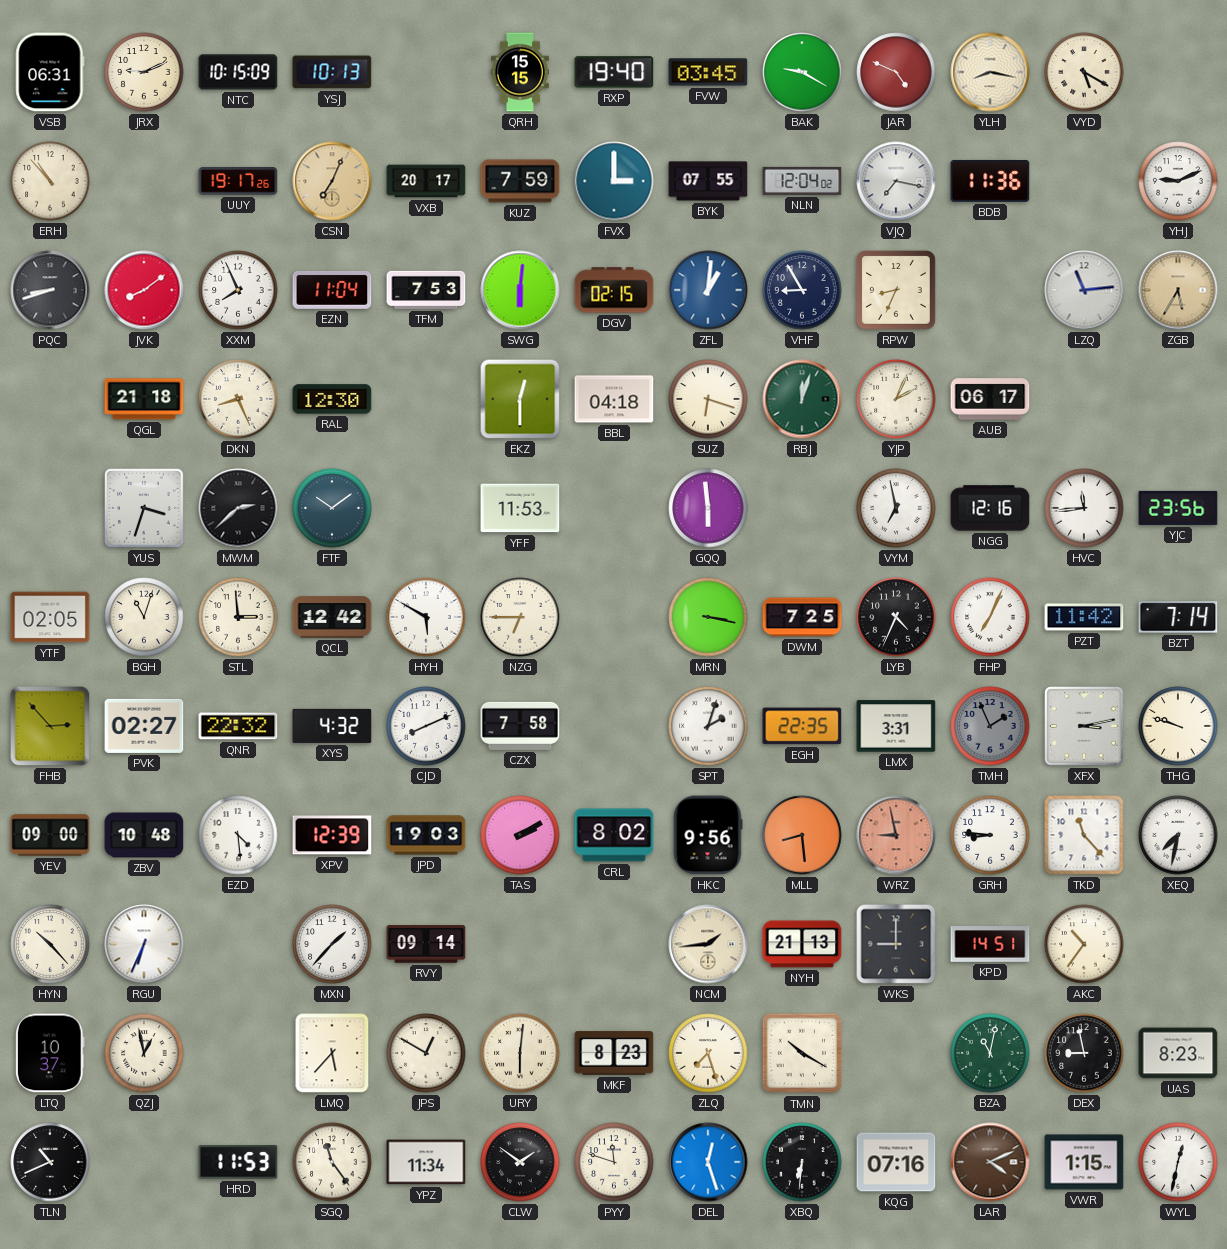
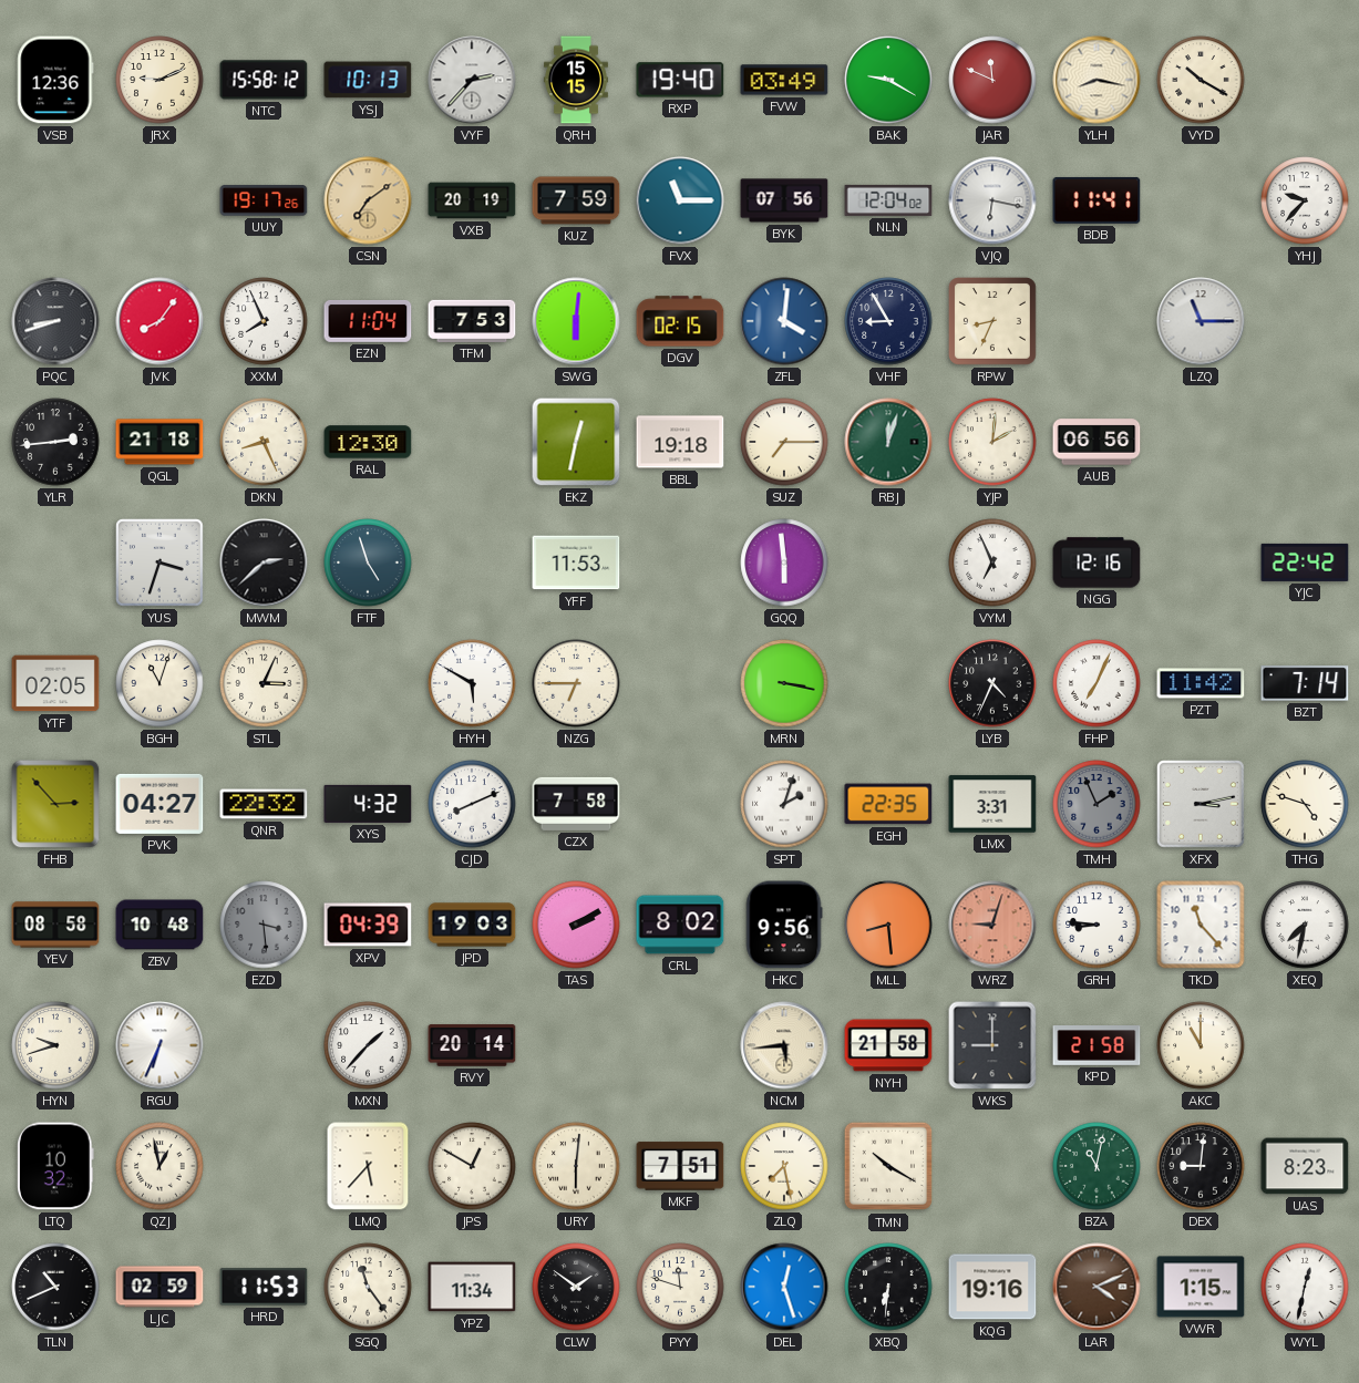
VSB: 06:31 -> 12:36
NTC: 10:15 -> 15:58
VYF: none -> 2:37
FVW: 03:45 -> 03:49
JAR: 4:49 -> 11:49
VYD: 5:20 -> 10:20
ERH: 10:53 -> none
CSN: 7:04 -> 7:09
VXB: 20:17 -> 20:19
FVX: 3:00 -> 11:15
BYK: 07:55 -> 07:56
VJQ: 7:17 -> 6:17
BDB: 11:36 -> 11:41
YHJ: 9:11 -> 9:37
JVK: 8:09 -> 8:06
ZFL: 1:01 -> 4:01
LZQ: 11:14 -> 11:15
ZGB: 5:35 -> none
YLR: none -> 2:44
EKZ: 12:30 -> 12:32
BBL: 04:18 -> 19:18
SUZ: 6:18 -> 7:15
YJP: 2:04 -> 2:01
AUB: 06:17 -> 06:56
FTF: 10:09 -> 4:57
VYM: 6:58 -> 6:56
HVC: 11:44 -> none
YJC: 23:56 -> 22:42
STL: 2:59 -> 3:04
QCL: 12:42 -> none
DWM: 7:25 -> none
PVK: 02:27 -> 04:27
THG: 9:48 -> 4:48
YEV: 09:00 -> 08:58
EZD: 4:29 -> 3:29
EZD dial: white -> grey
XPV: 12:39 -> 04:39
WRZ: 8:58 -> 9:03
HYN: 10:23 -> 9:42
RVY: 09:14 -> 20:14
NCM: 1:44 -> 5:44
NYH: 21:13 -> 21:58
KPD: 14:51 -> 21:58
AKC: 10:36 -> 11:00
LTQ: 10:37 -> 10:32
MKF: 8:23 -> 7:51
ZLQ: 7:27 -> 7:28
DEX: 8:58 -> 9:01
LJC: none -> 02:59
KQG: 07:16 -> 19:16
